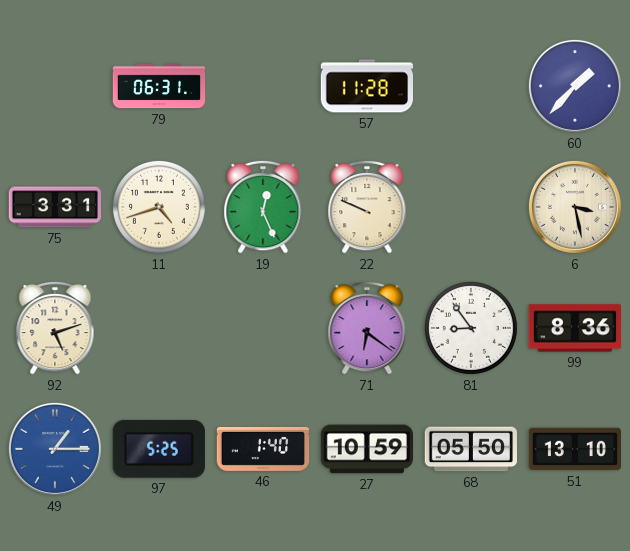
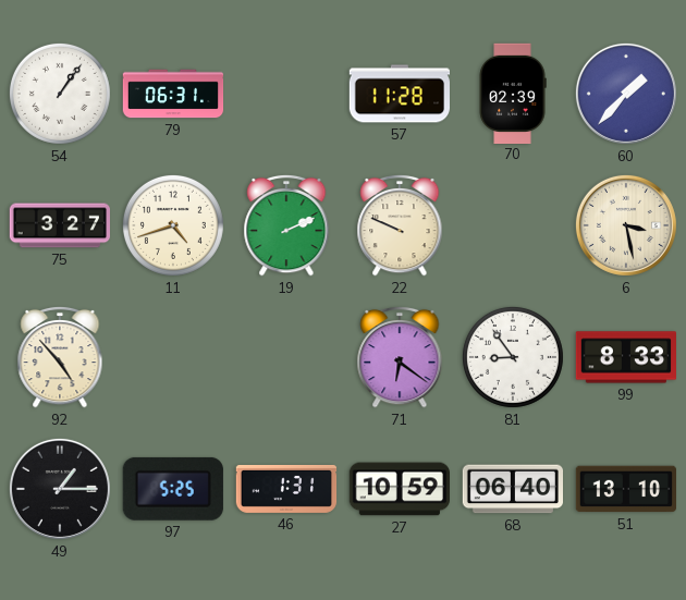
54: none -> 1:06
70: none -> 02:39
75: 3:31 -> 3:27
19: 12:26 -> 2:11
92: 5:12 -> 4:53
99: 8:36 -> 8:33
49 dial: blue -> black
46: 1:40 -> 1:31
68: 05:50 -> 06:40
